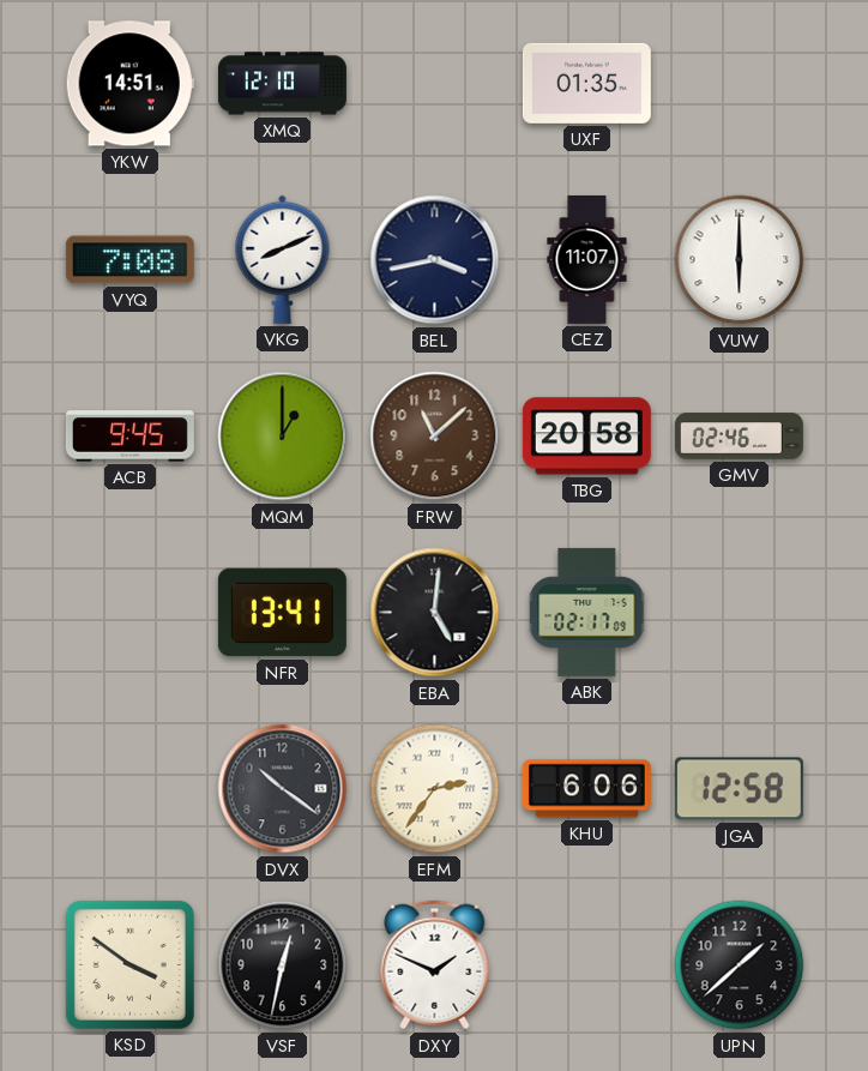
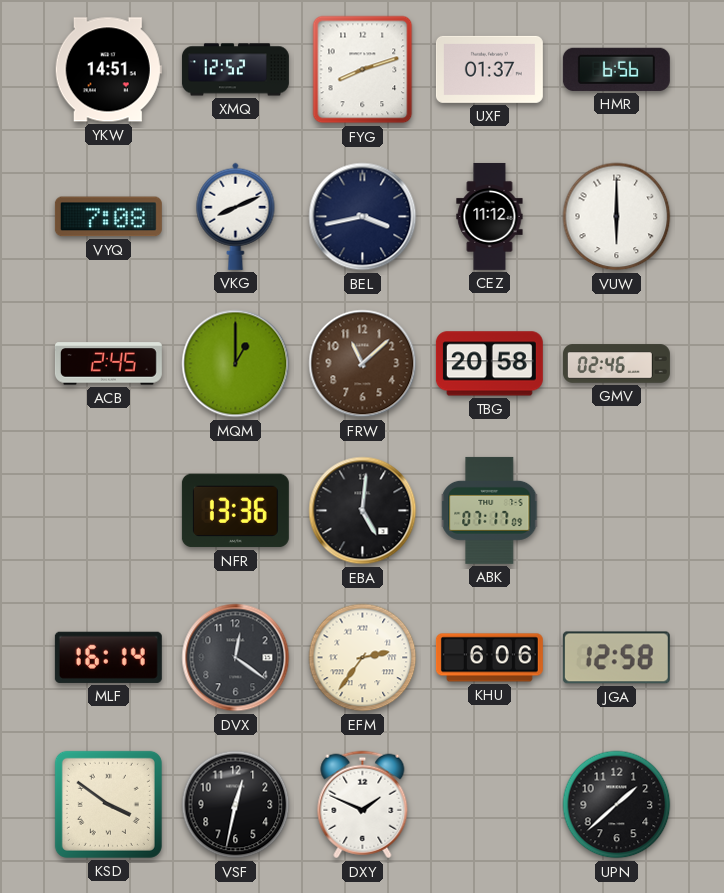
XMQ: 12:10 -> 12:52
FYG: none -> 8:12
UXF: 01:35 -> 01:37
HMR: none -> 6:56
CEZ: 11:07 -> 11:12
ACB: 9:45 -> 2:45
NFR: 13:41 -> 13:36
ABK: 02:17 -> 07:17
MLF: none -> 16:14
DVX: 10:21 -> 12:21
